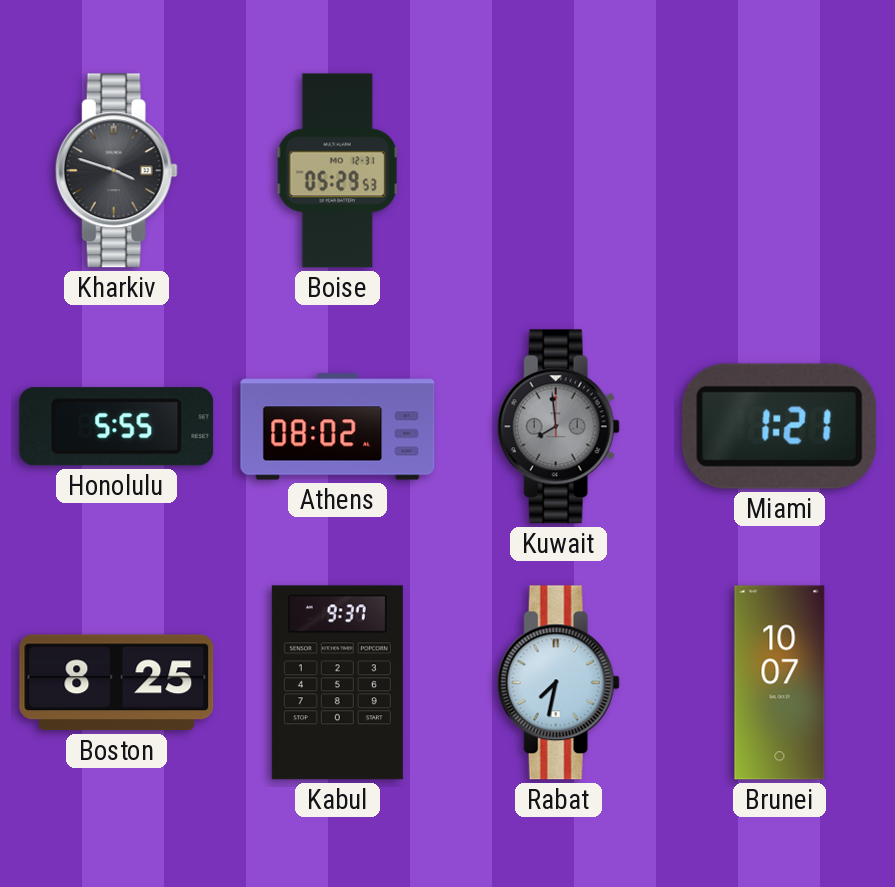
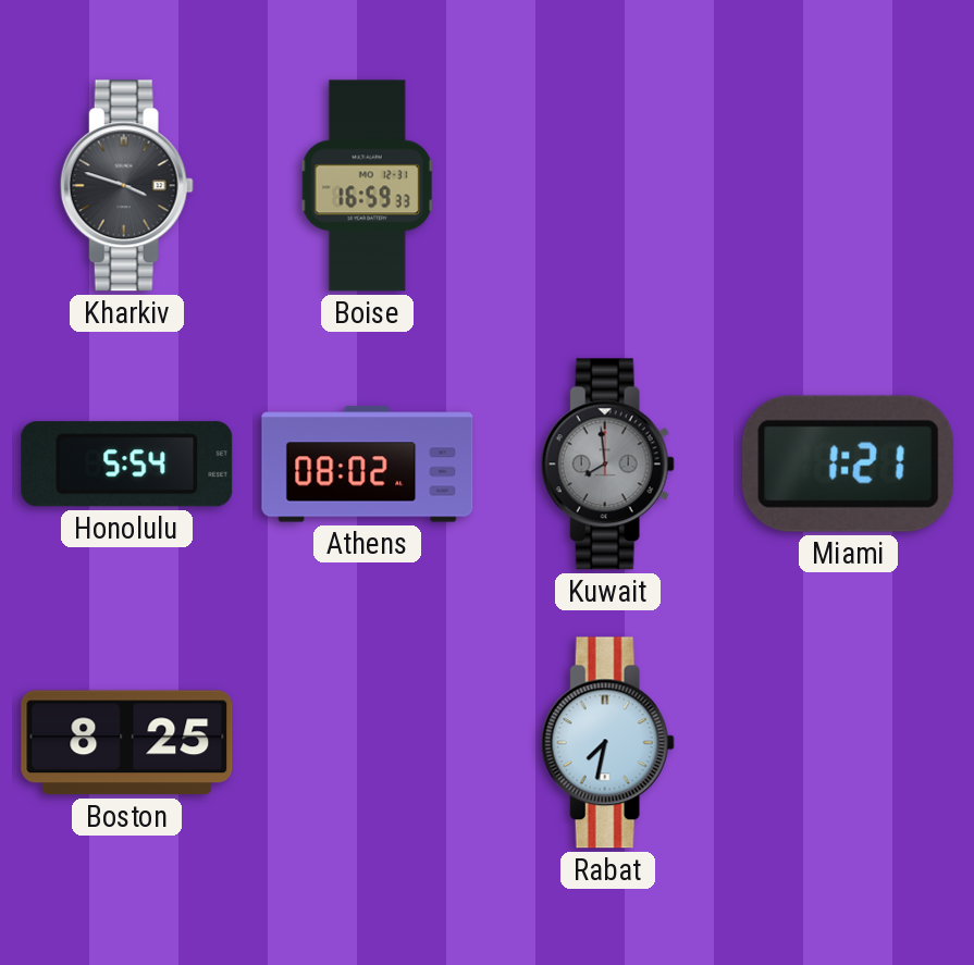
Boise: 05:29 -> 16:59
Honolulu: 5:55 -> 5:54
Kabul: 9:37 -> none
Brunei: 10:07 -> none
